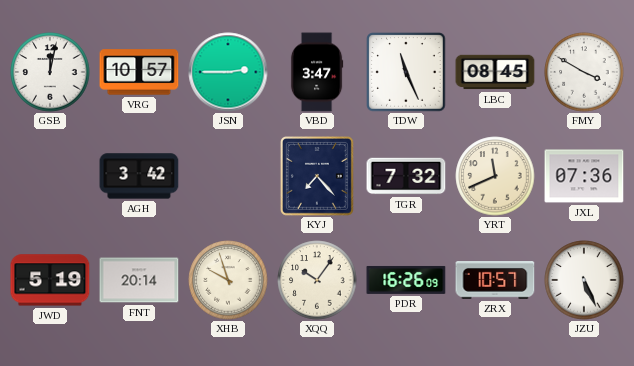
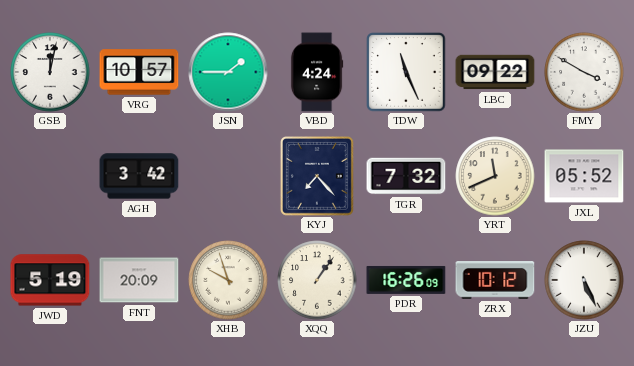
JSN: 2:45 -> 1:45
VBD: 3:47 -> 4:24
LBC: 08:45 -> 09:22
JXL: 07:36 -> 05:52
FNT: 20:14 -> 20:09
XQQ: 10:06 -> 1:06
ZRX: 10:57 -> 10:12
